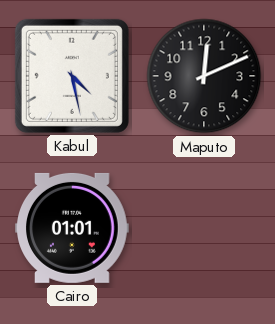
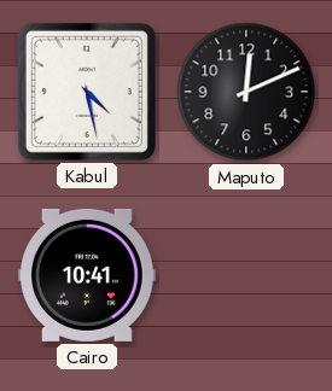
Cairo: 01:01 -> 10:41
